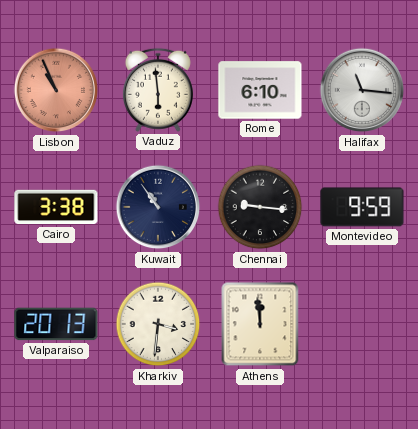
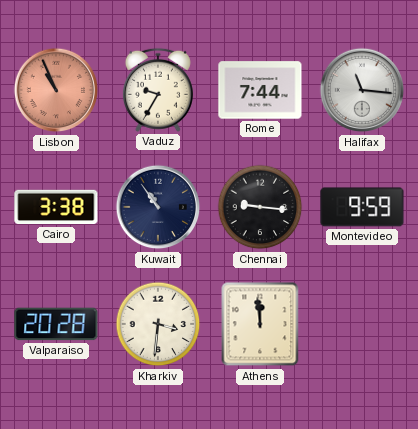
Vaduz: 5:59 -> 9:35
Rome: 6:10 -> 7:44
Valparaiso: 20:13 -> 20:28
